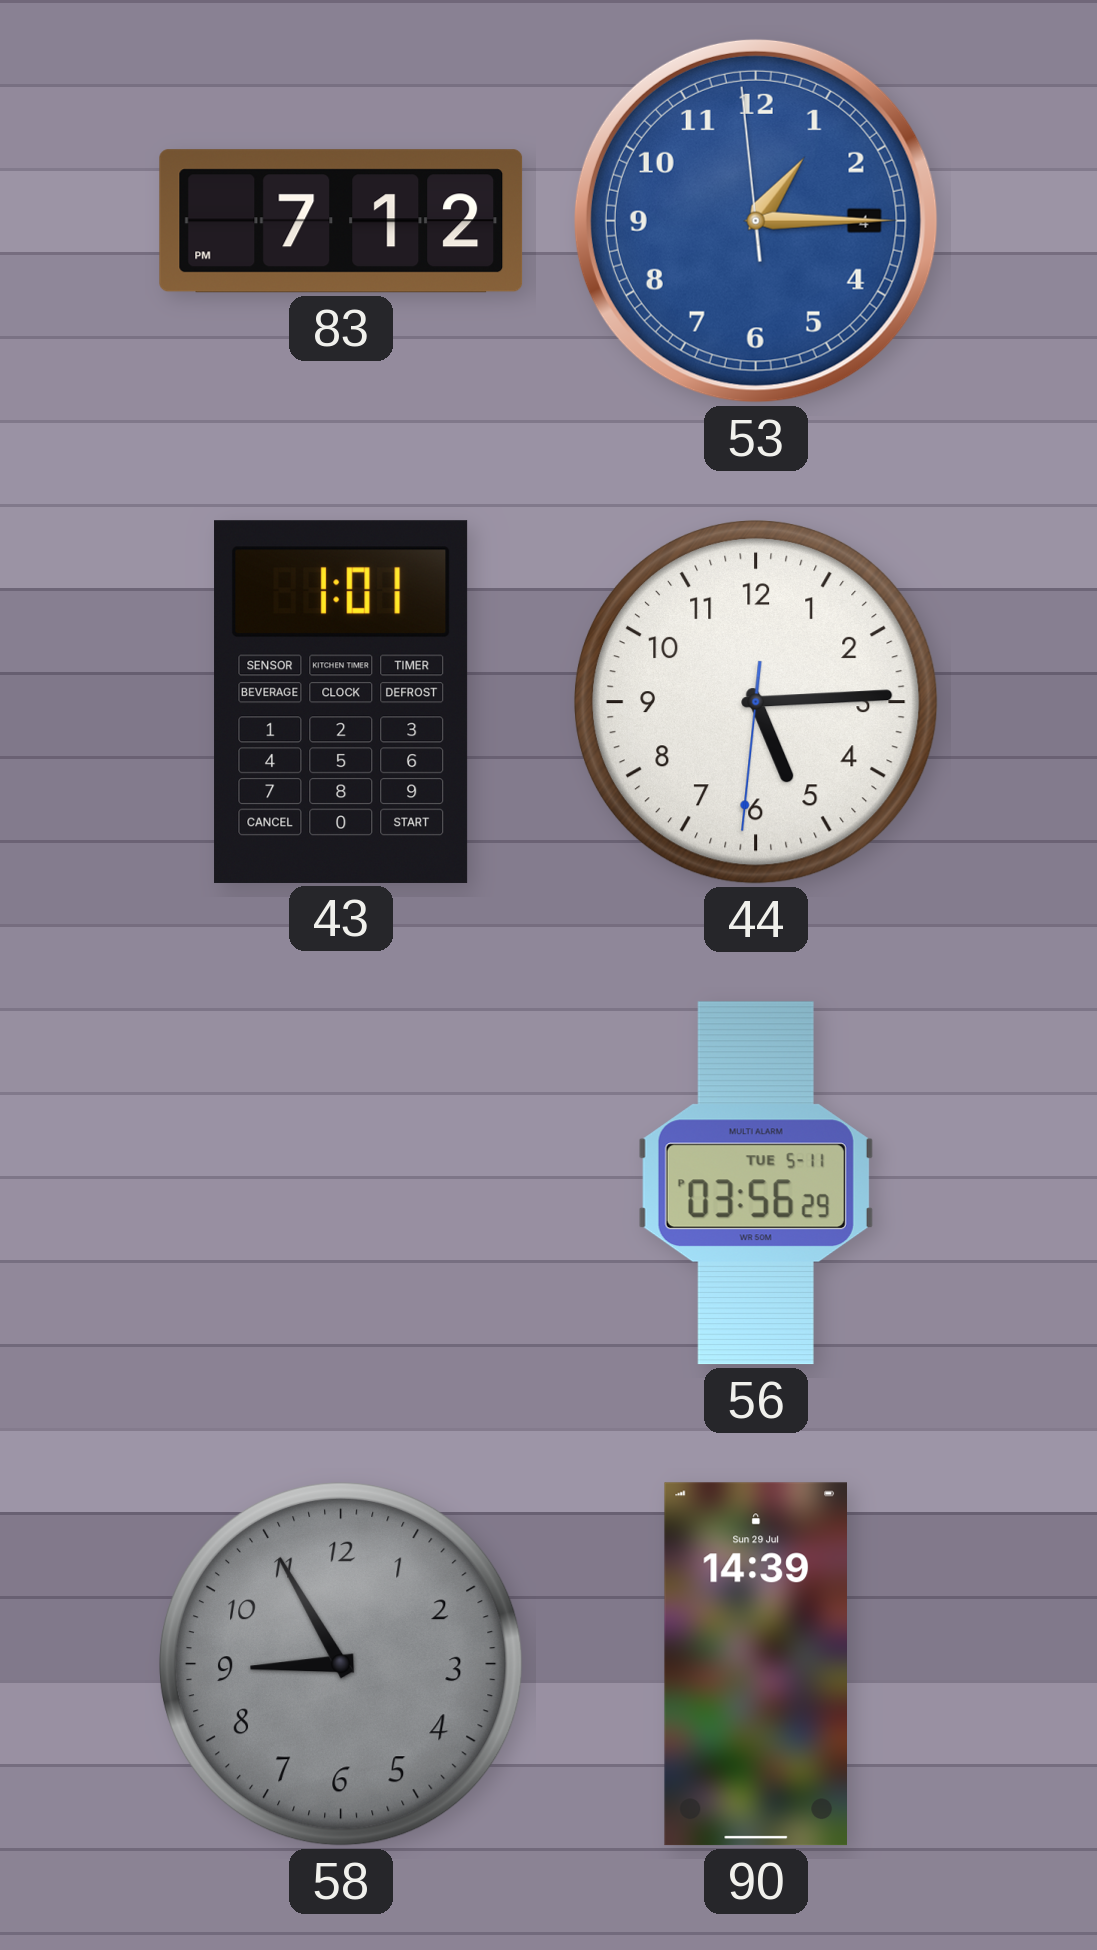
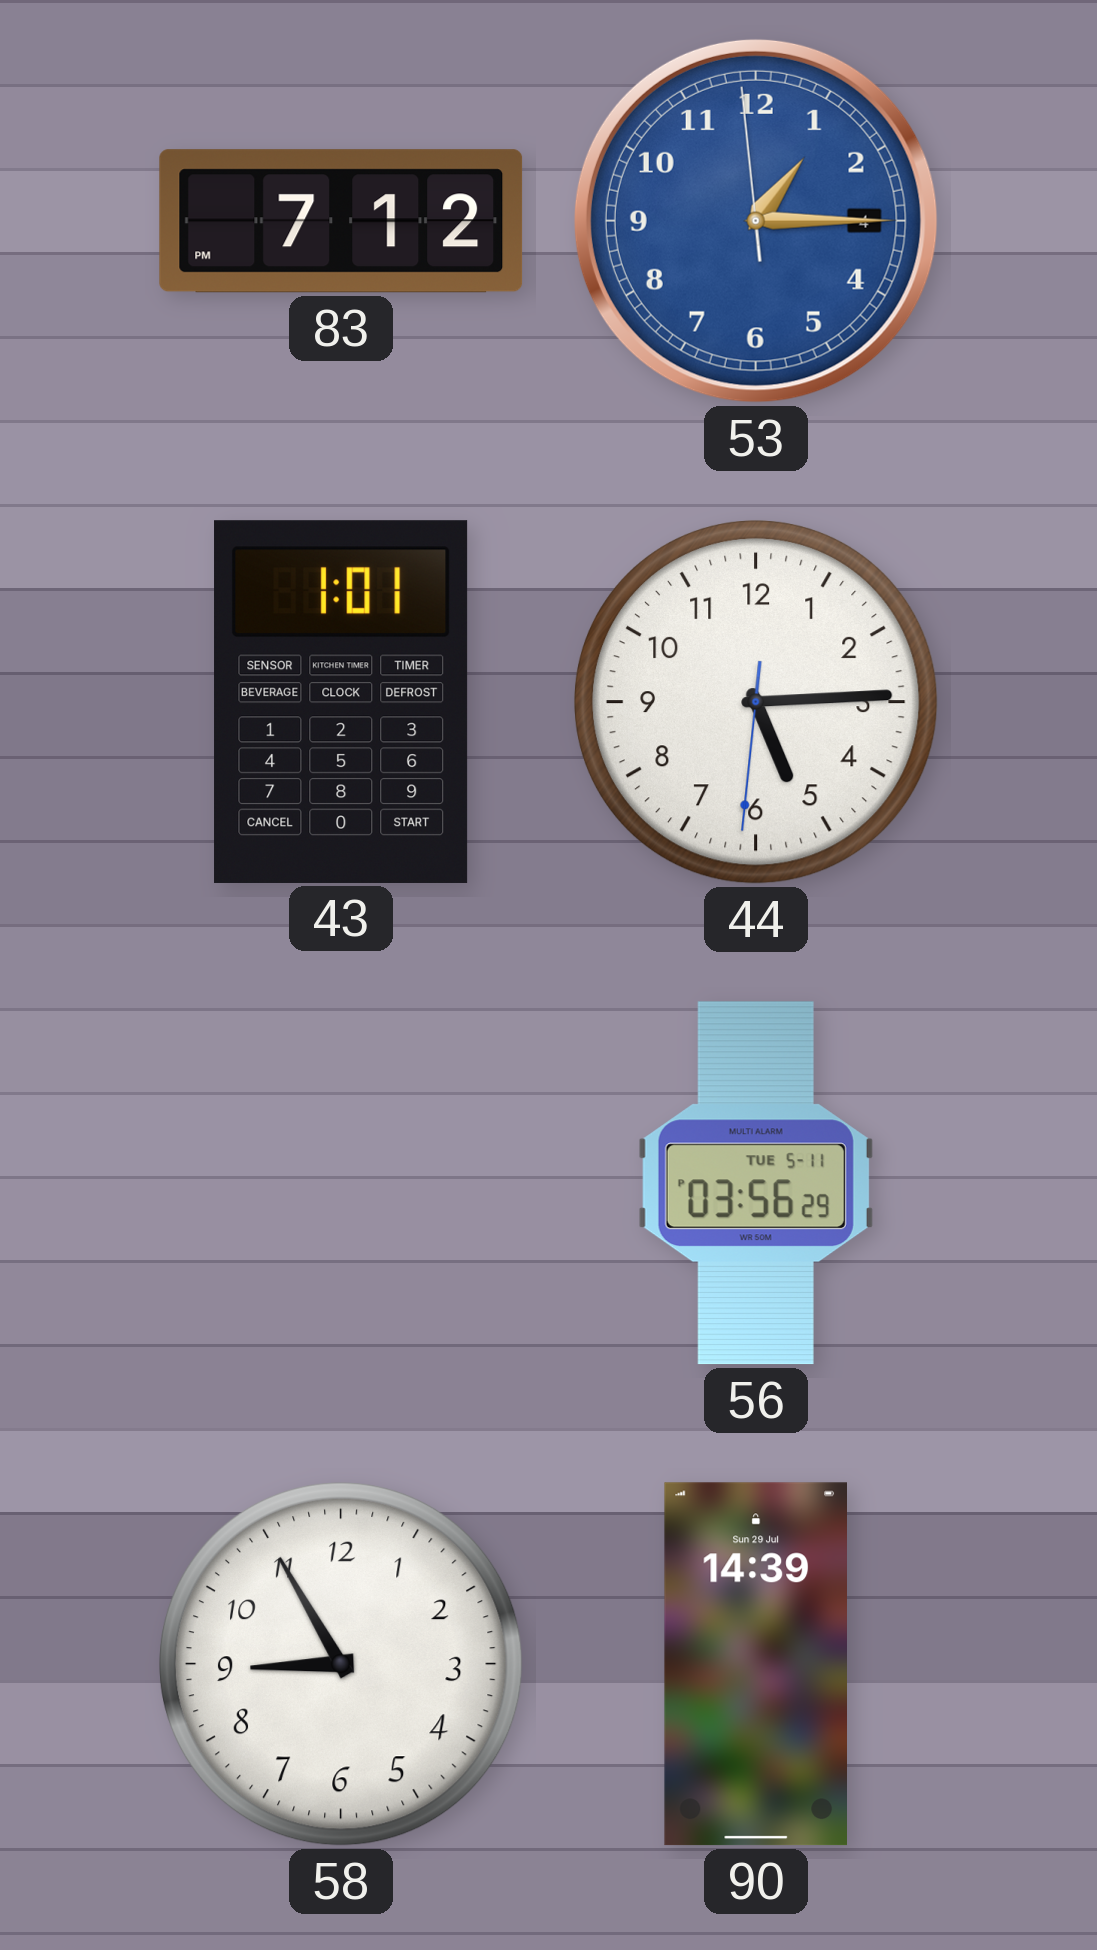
58 dial: grey -> white
